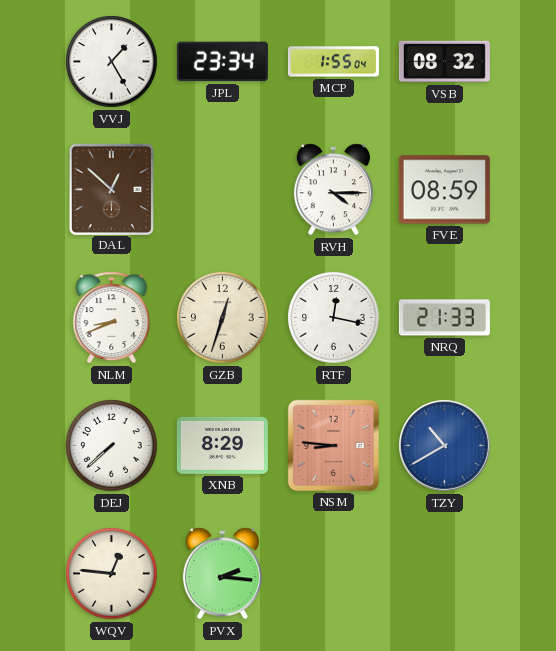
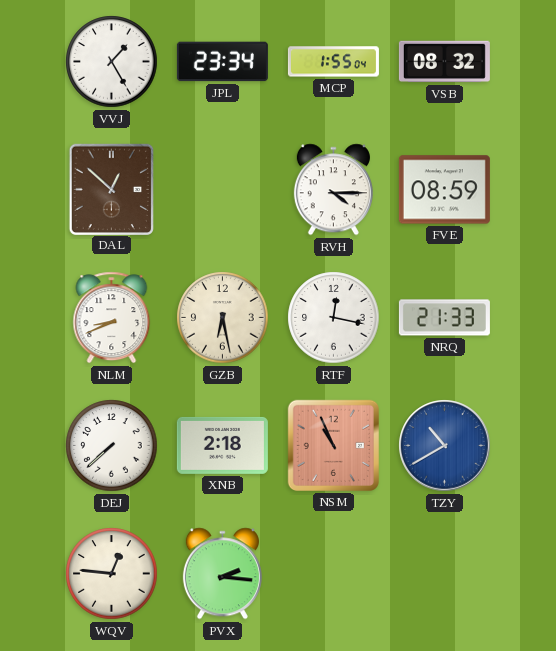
GZB: 12:33 -> 6:28
XNB: 8:29 -> 2:18
NSM: 8:46 -> 10:56
